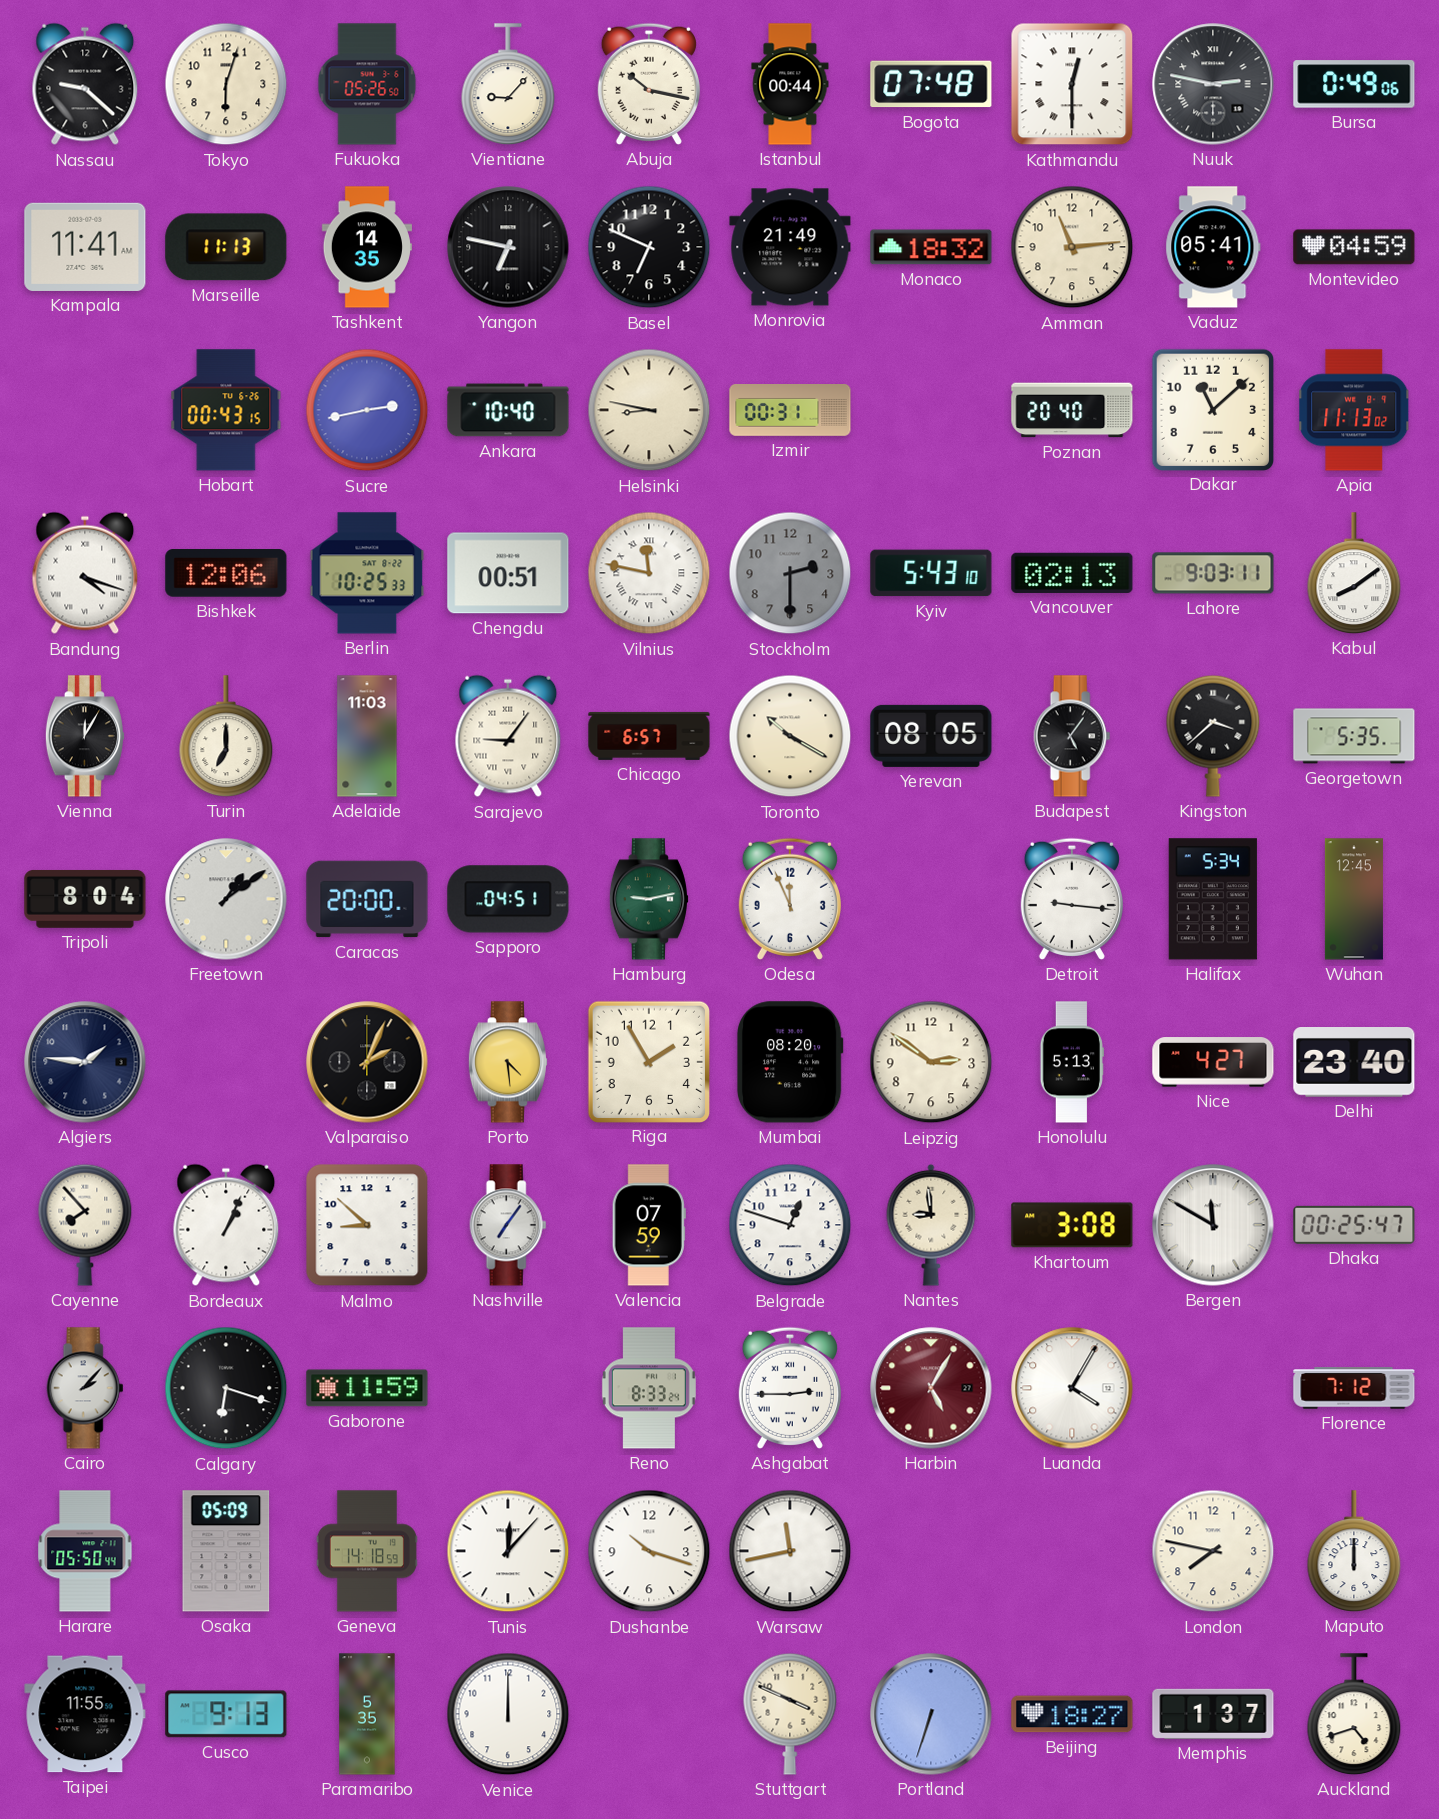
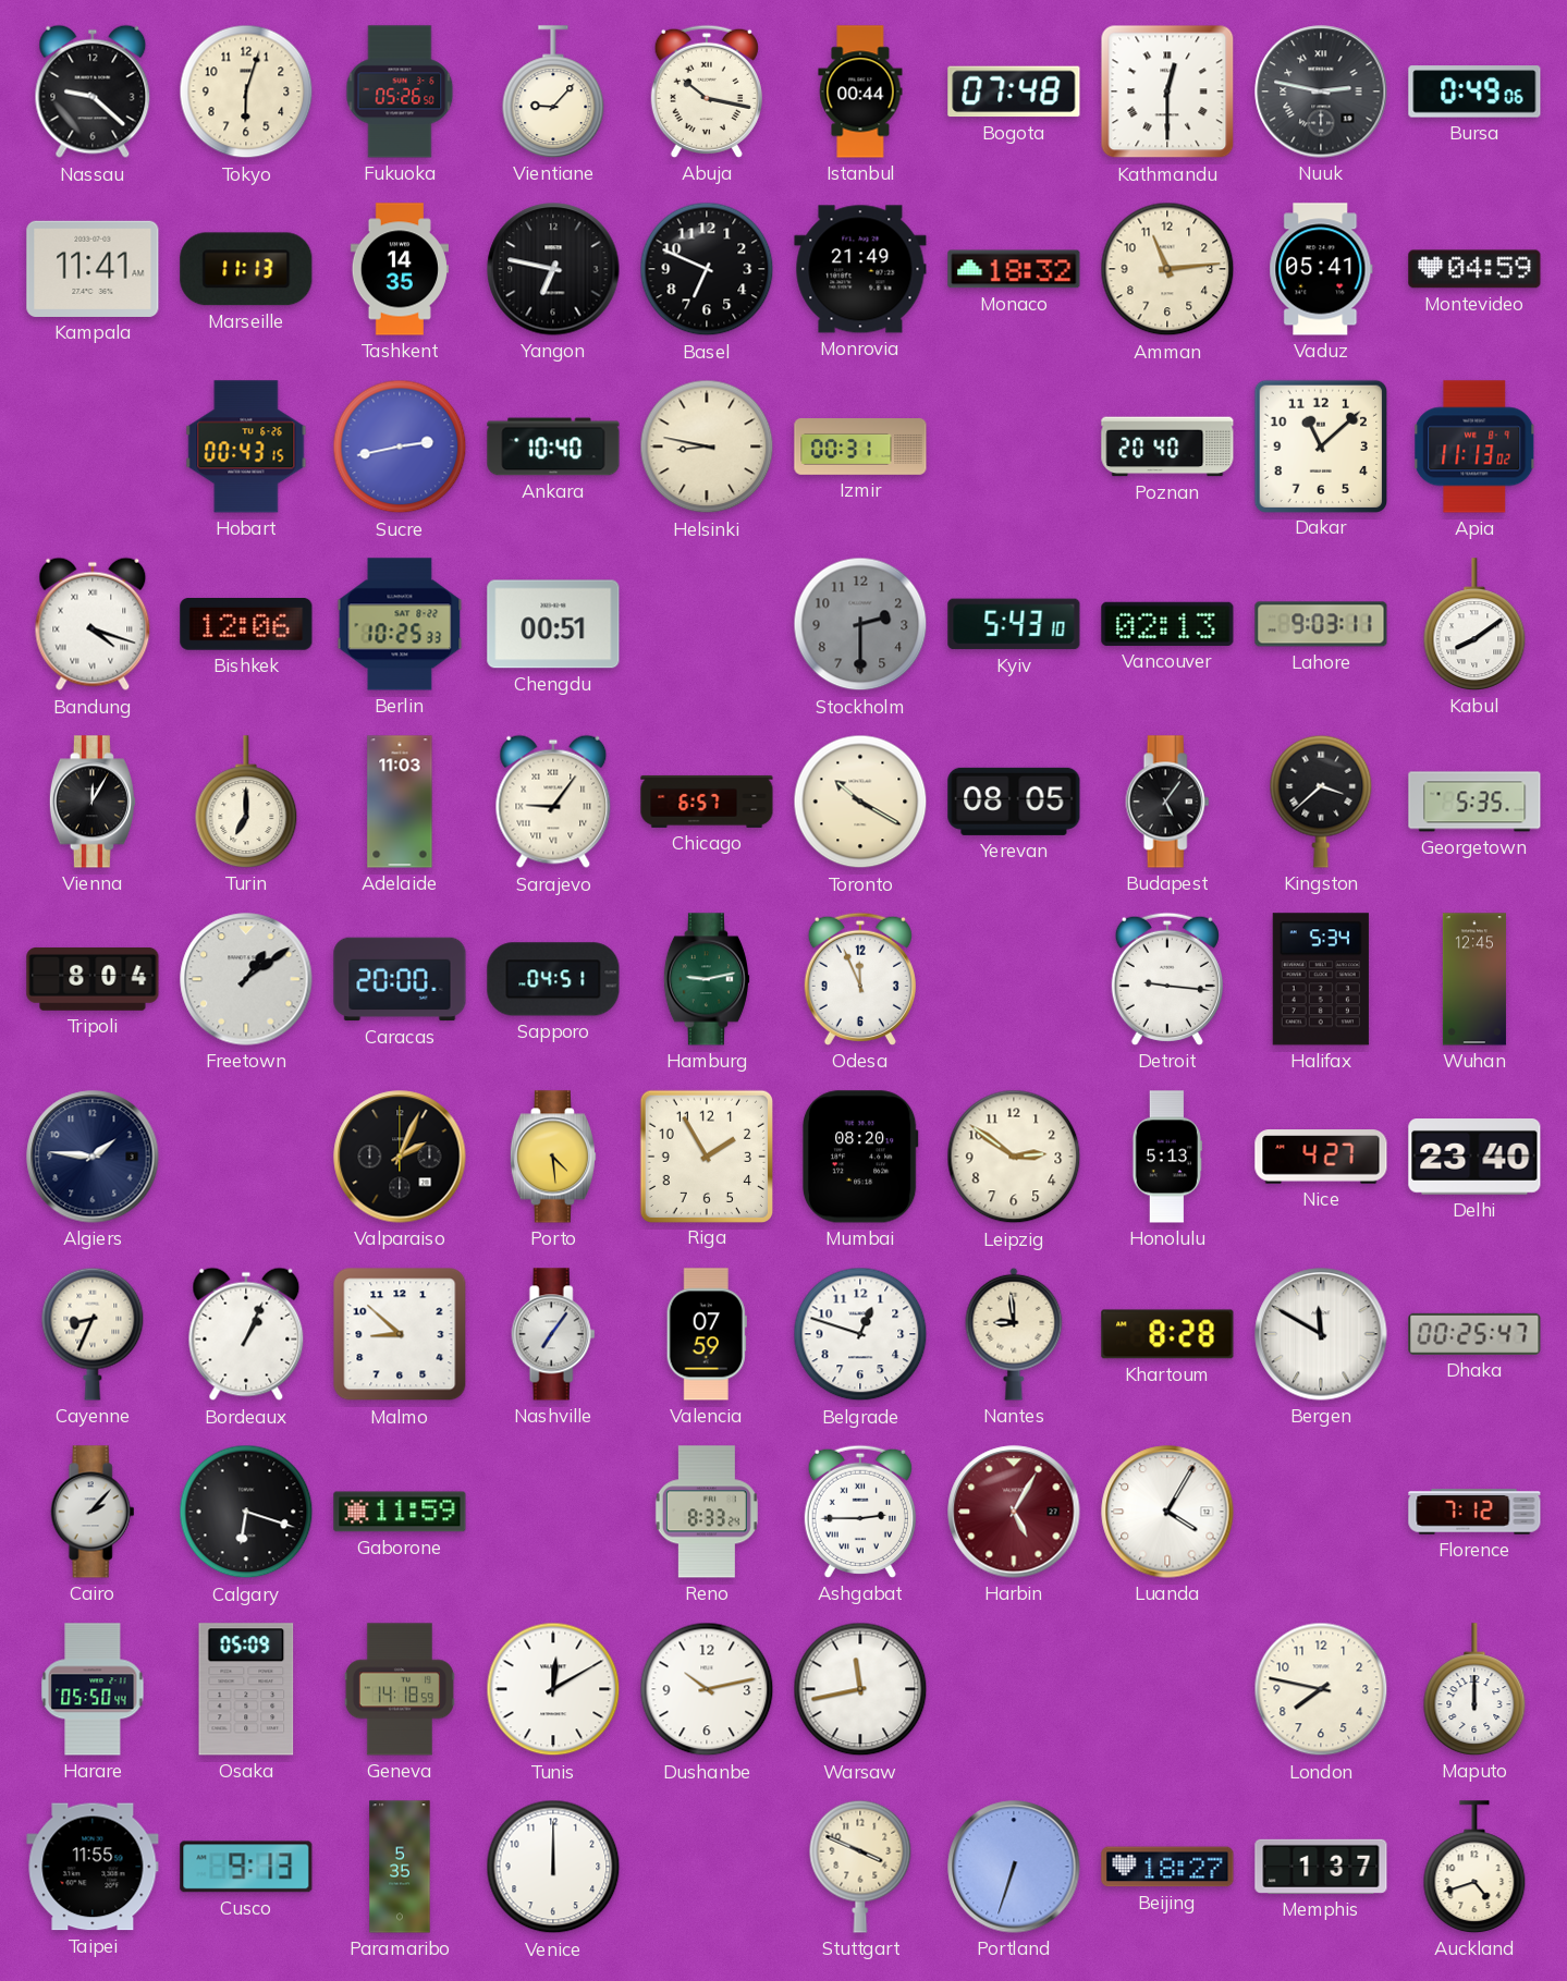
Vilnius: 11:47 -> none
Cayenne: 7:53 -> 8:34
Khartoum: 3:08 -> 8:28
Tunis: 12:07 -> 12:10
Dushanbe: 10:18 -> 10:13
